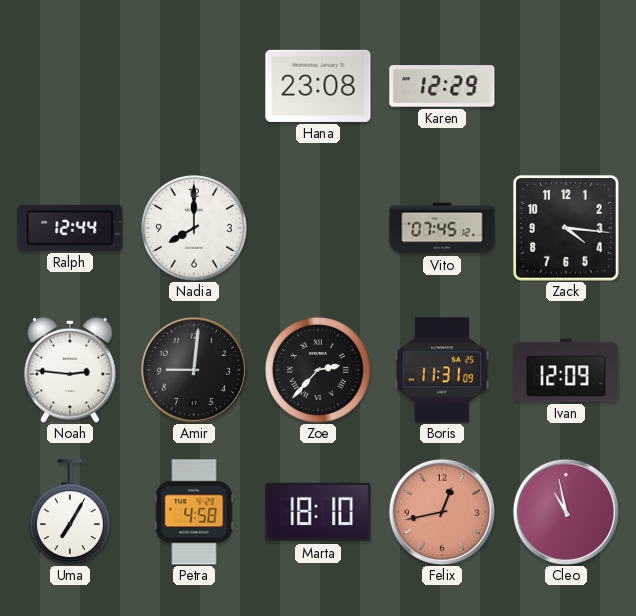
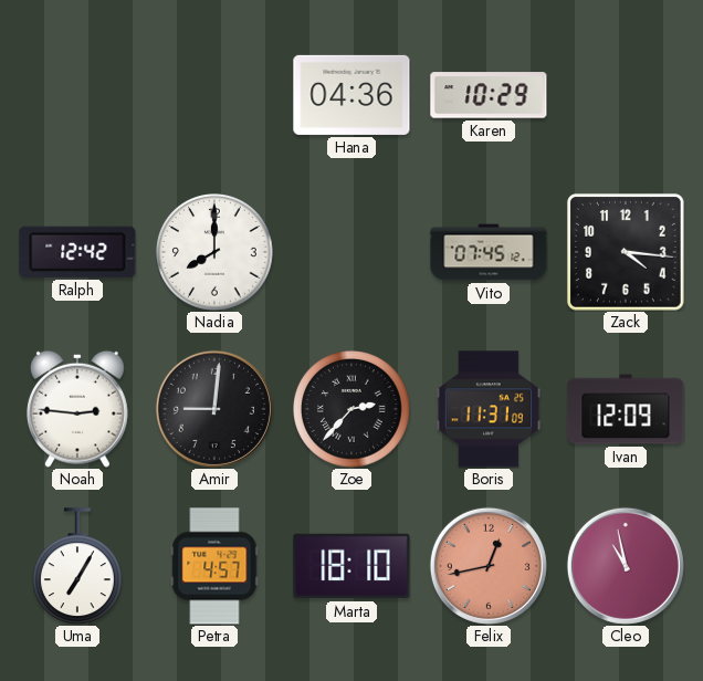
Hana: 23:08 -> 04:36
Karen: 12:29 -> 10:29
Ralph: 12:44 -> 12:42
Petra: 4:58 -> 4:57
